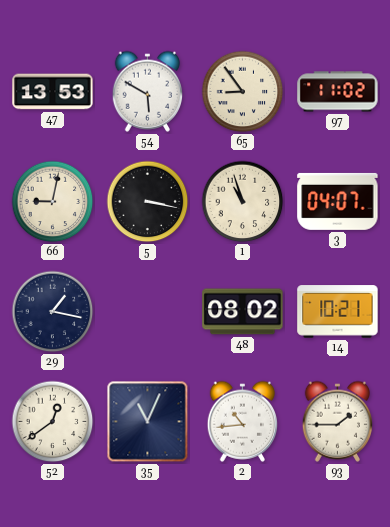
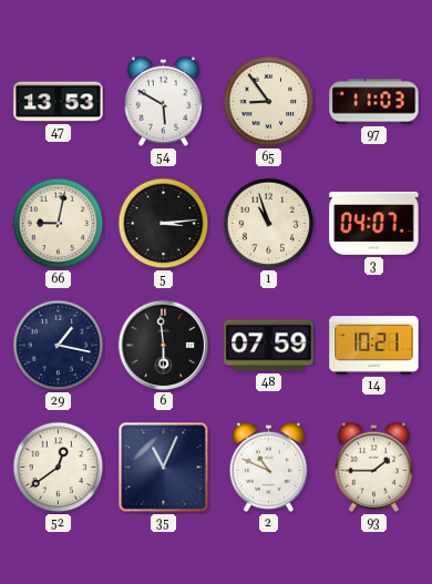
97: 11:02 -> 11:03
5: 3:17 -> 3:14
6: none -> 5:59
48: 08:02 -> 07:59
2: 10:44 -> 10:49
